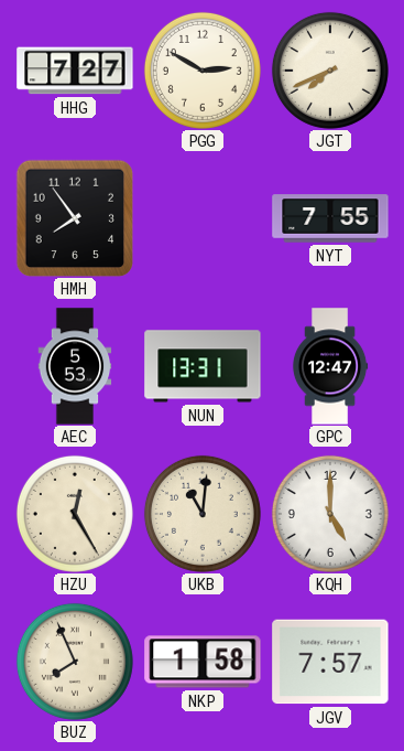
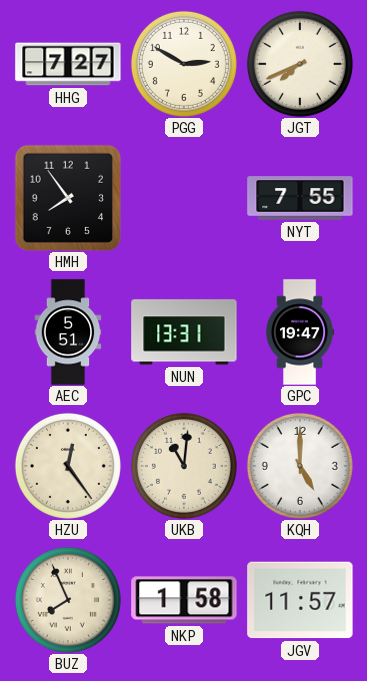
AEC: 5:53 -> 5:51
GPC: 12:47 -> 19:47
HZU: 12:25 -> 12:24
JGV: 7:57 -> 11:57
